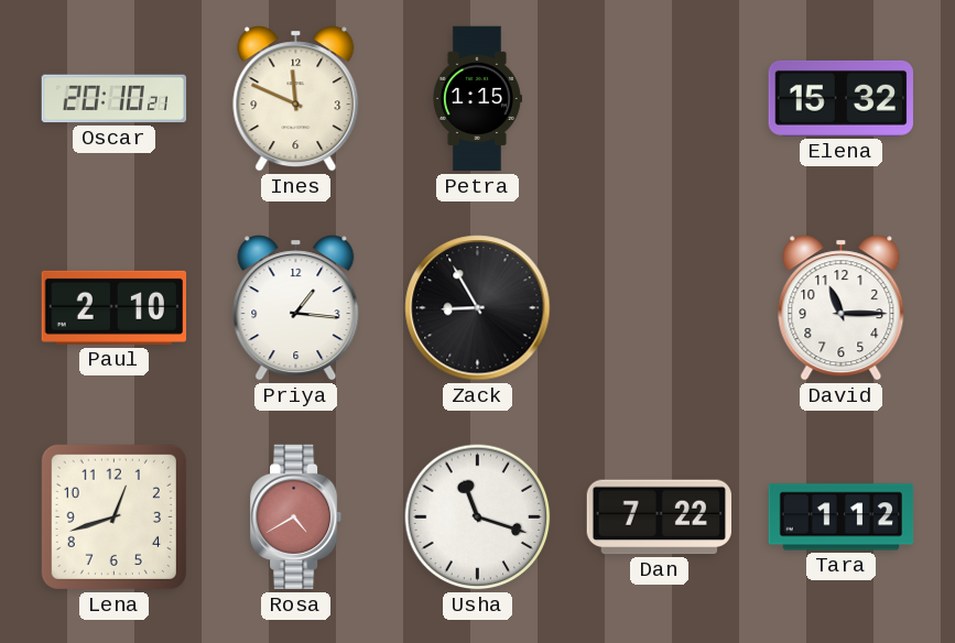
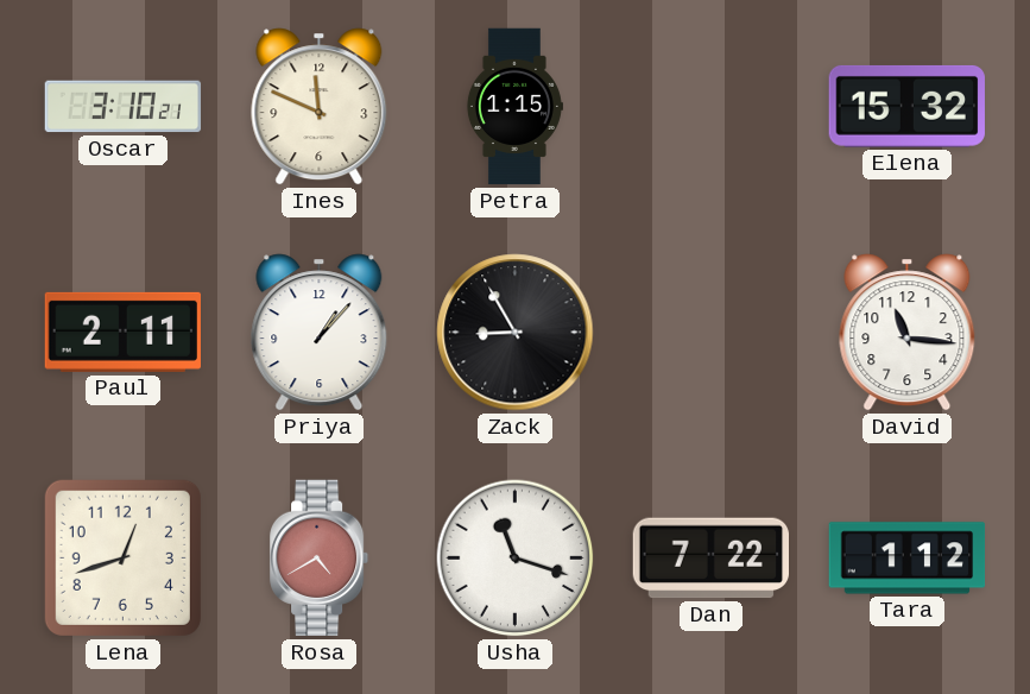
Oscar: 20:10 -> 3:10
Paul: 2:10 -> 2:11
Priya: 1:16 -> 1:07
David: 11:15 -> 11:16
